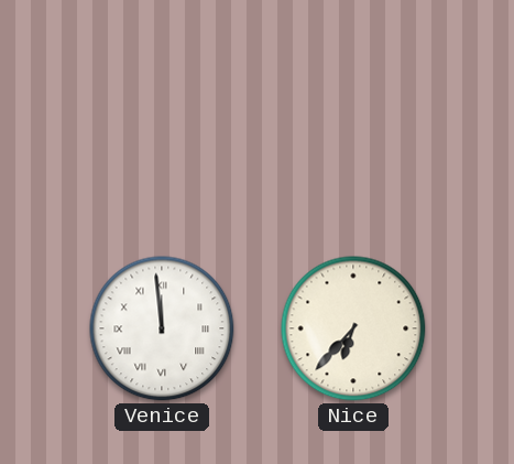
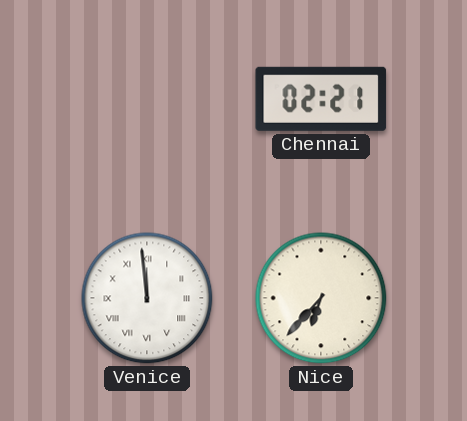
Chennai: none -> 02:21
